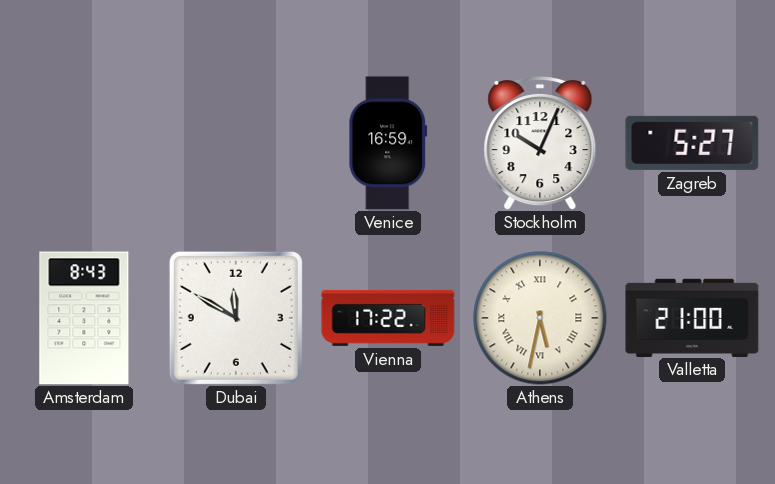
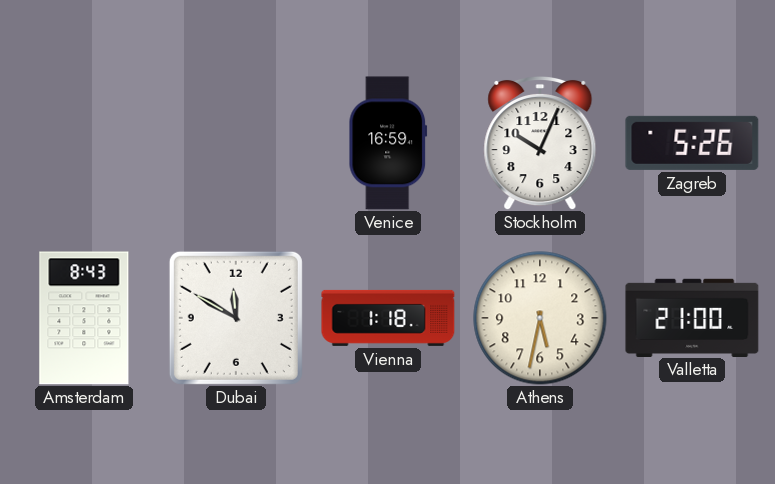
Zagreb: 5:27 -> 5:26
Vienna: 17:22 -> 1:18
Athens numerals: Roman -> Arabic
